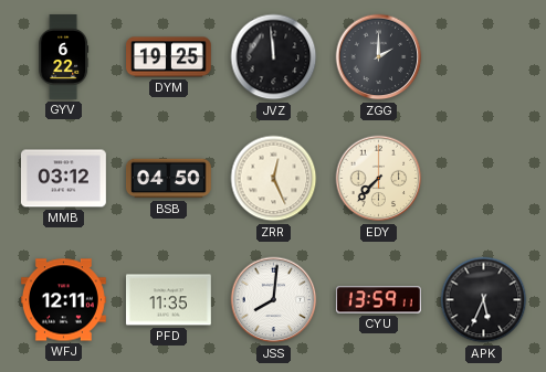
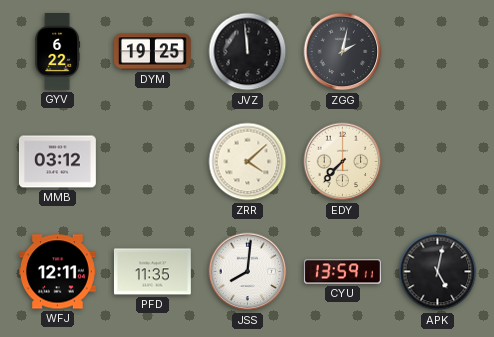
ZGG: 2:00 -> 2:02
BSB: 04:50 -> none
ZRR: 12:26 -> 4:08
APK: 5:34 -> 5:02
